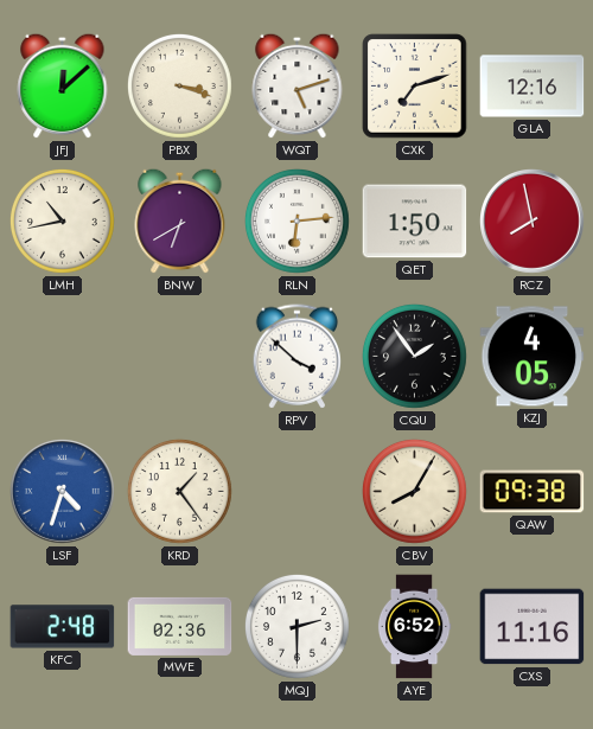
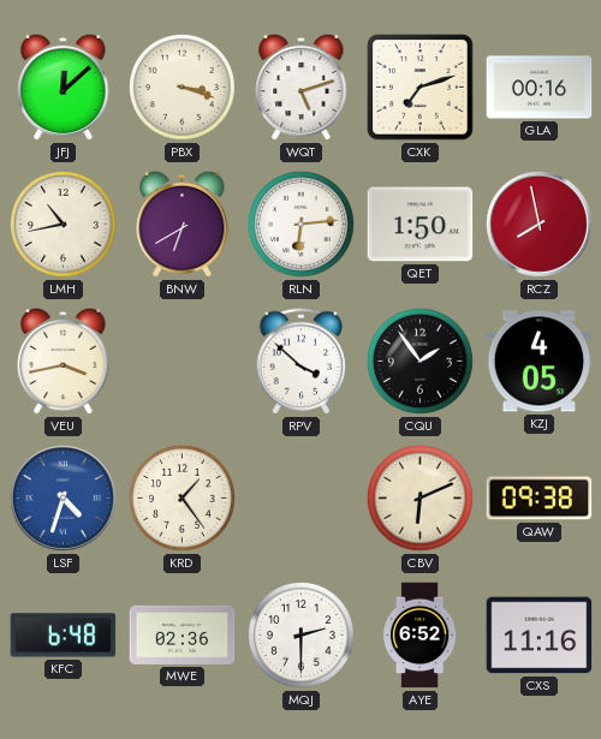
GLA: 12:16 -> 00:16
VEU: none -> 3:43
CBV: 8:05 -> 6:11
KFC: 2:48 -> 6:48
